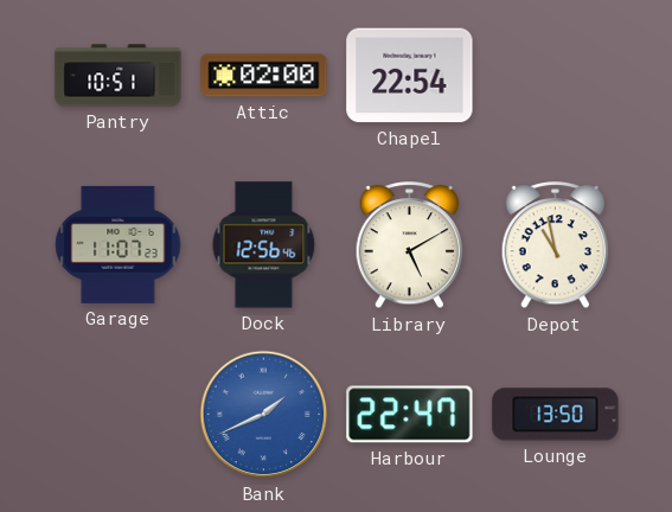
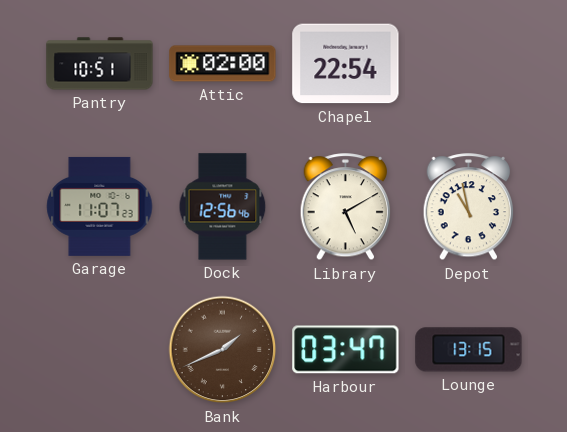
Bank dial: blue -> brown
Harbour: 22:47 -> 03:47
Lounge: 13:50 -> 13:15
